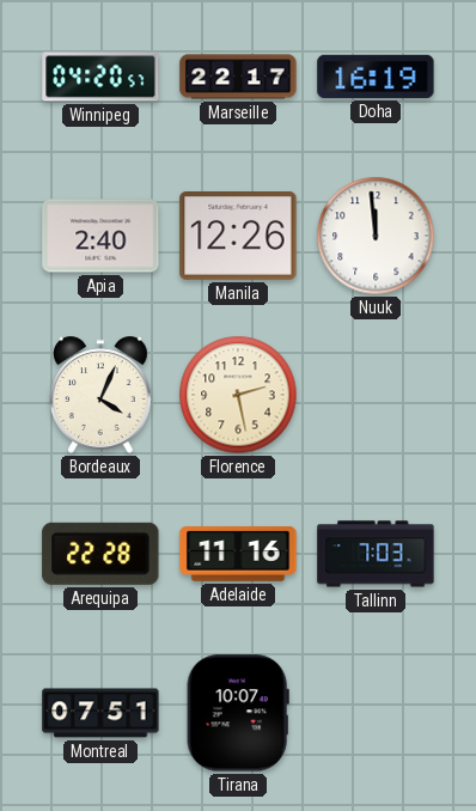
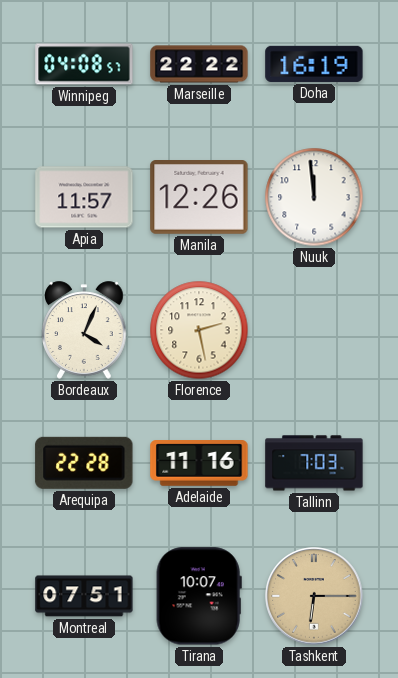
Winnipeg: 04:20 -> 04:08
Marseille: 22:17 -> 22:22
Apia: 2:40 -> 11:57
Tashkent: none -> 6:15
